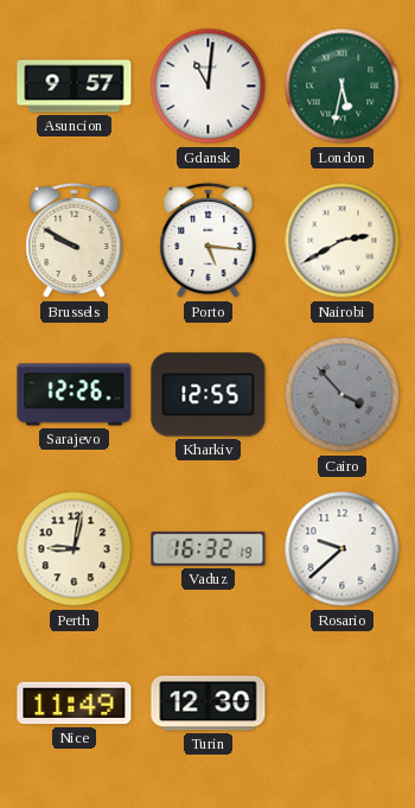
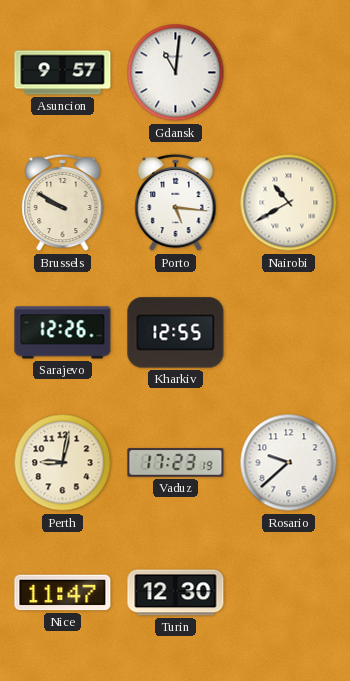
London: 5:32 -> none
Nairobi: 2:40 -> 10:40
Cairo: 3:53 -> none
Vaduz: 16:32 -> 17:23
Nice: 11:49 -> 11:47
